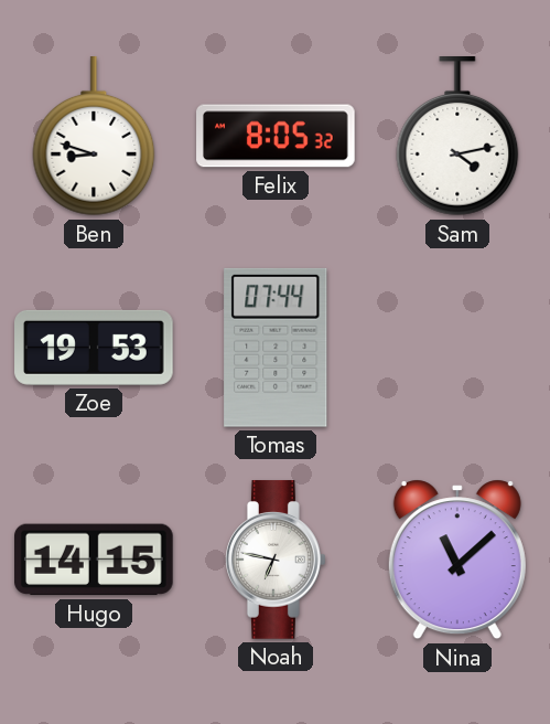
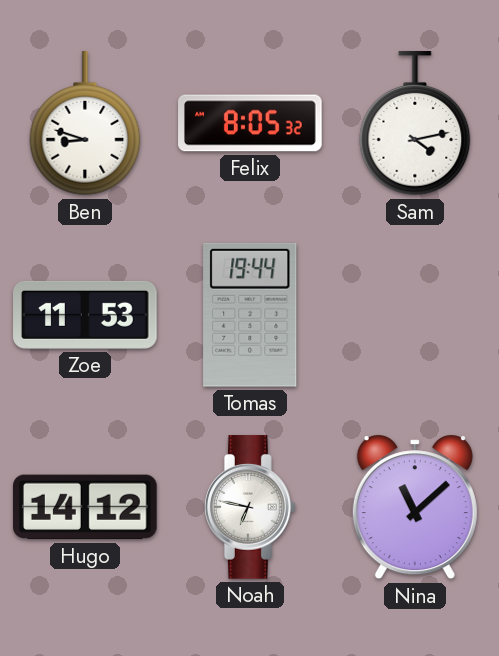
Zoe: 19:53 -> 11:53
Tomas: 07:44 -> 19:44
Hugo: 14:15 -> 14:12
